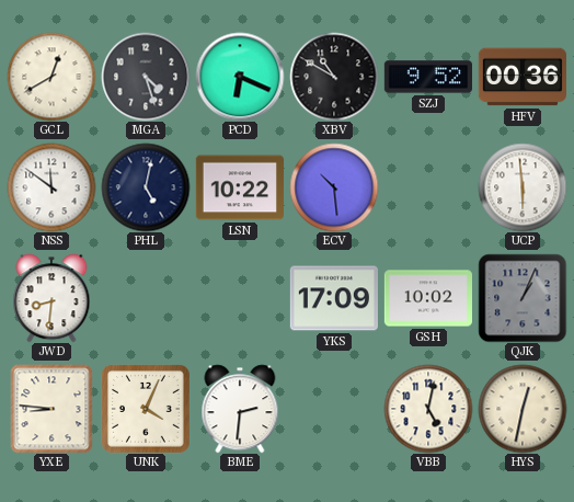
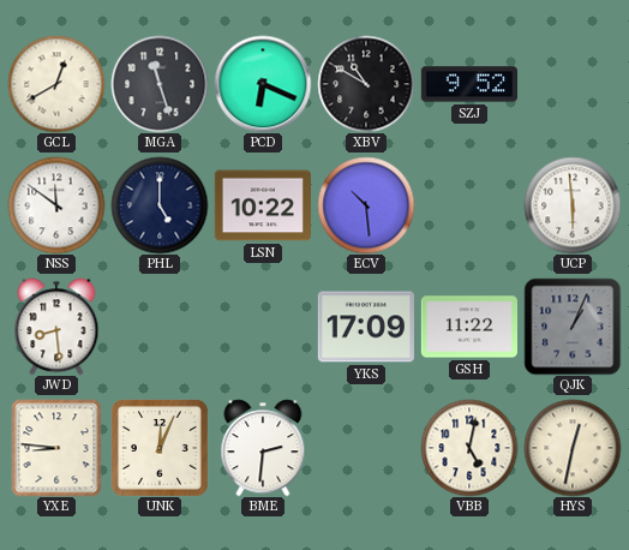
MGA: 4:27 -> 11:27
HFV: 00:36 -> none
PHL: 5:02 -> 5:00
JWD: 8:31 -> 8:29
GSH: 10:02 -> 11:22
UNK: 4:04 -> 12:04
